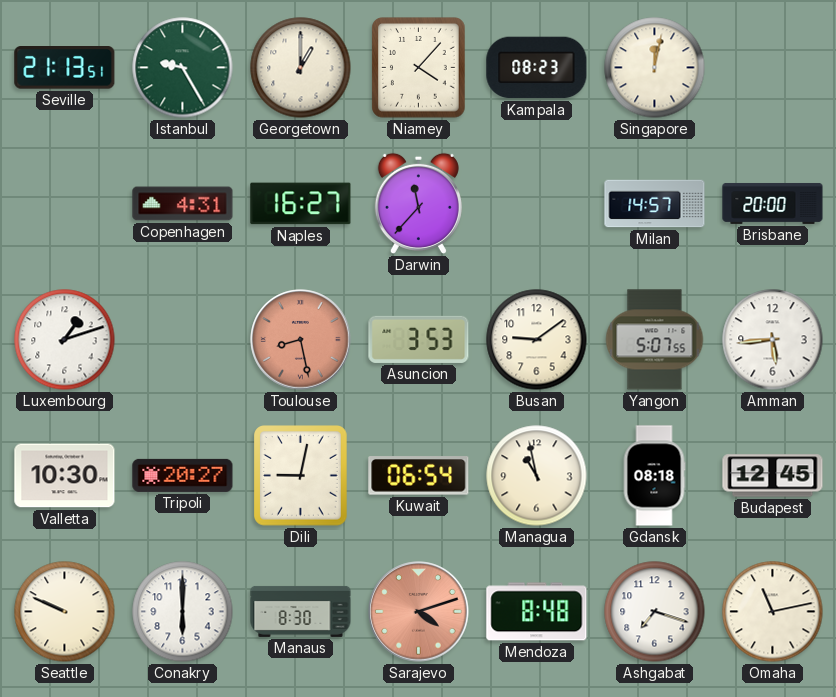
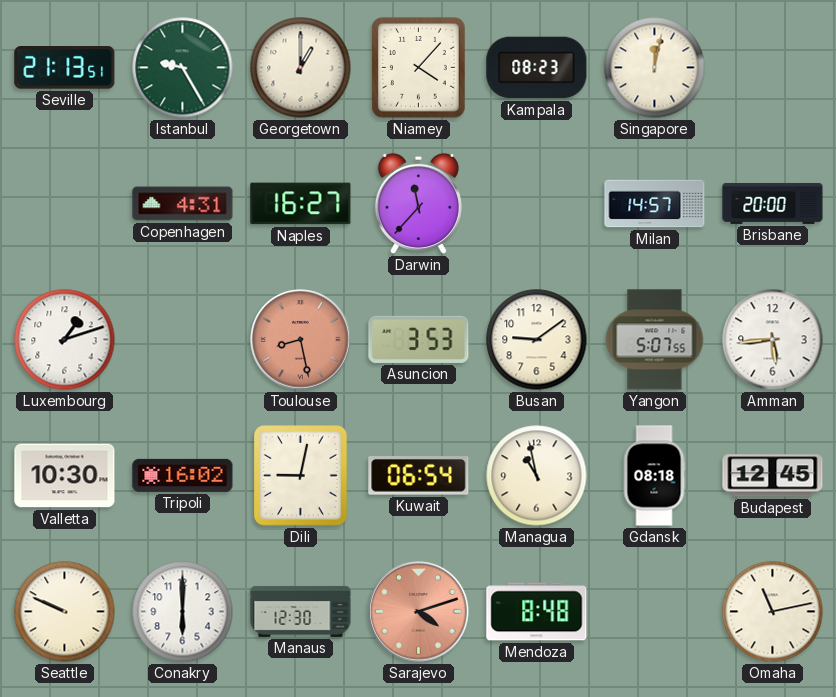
Tripoli: 20:27 -> 16:02
Manaus: 8:30 -> 12:30
Ashgabat: 7:18 -> none
